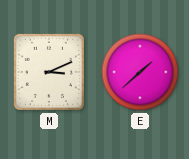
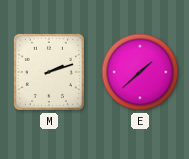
M: 3:11 -> 2:12
